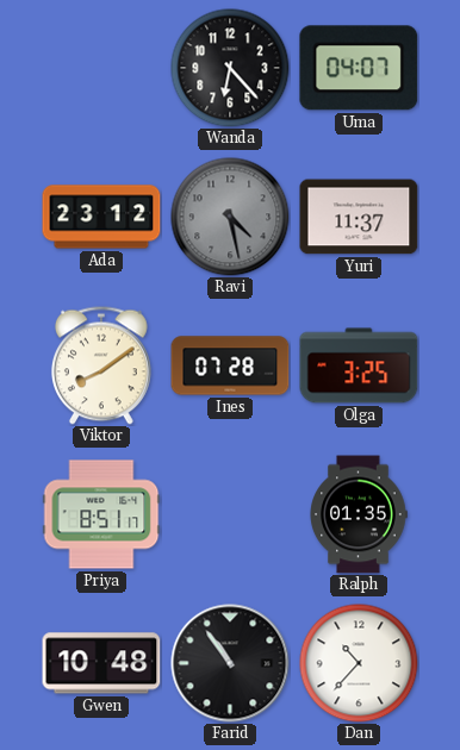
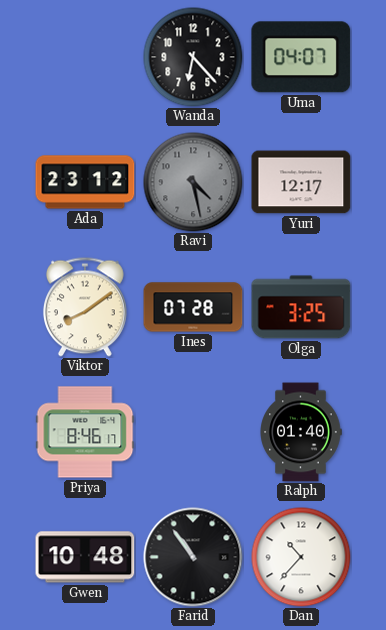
Yuri: 11:37 -> 12:17
Priya: 8:51 -> 8:46
Ralph: 01:35 -> 01:40
